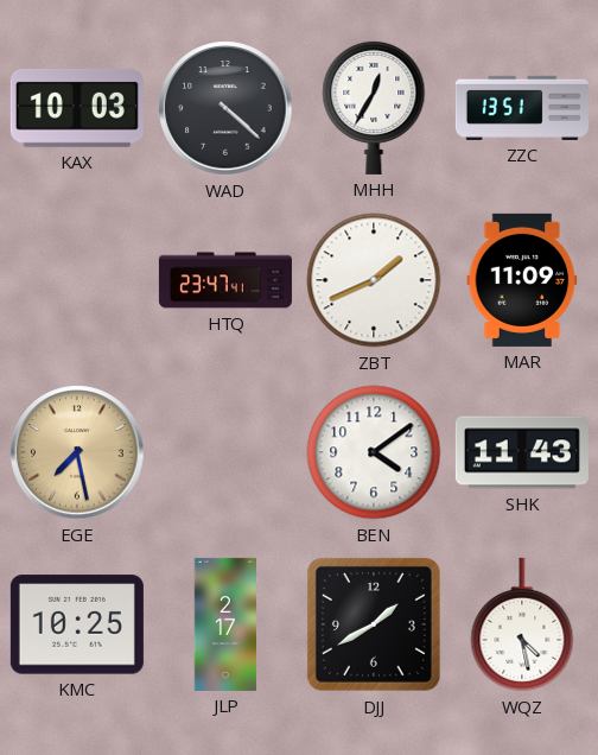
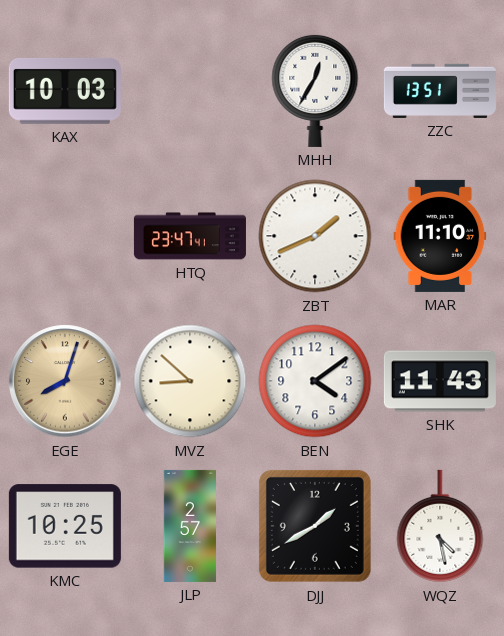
WAD: 4:22 -> none
MAR: 11:09 -> 11:10
EGE: 7:28 -> 8:03
MVZ: none -> 8:52
JLP: 2:17 -> 2:57
